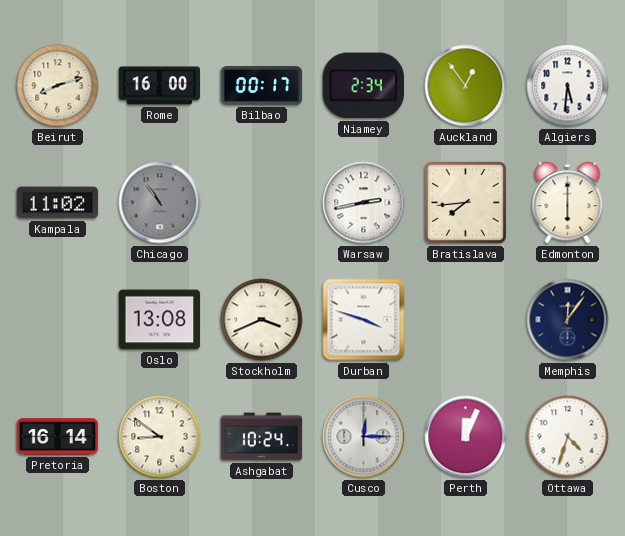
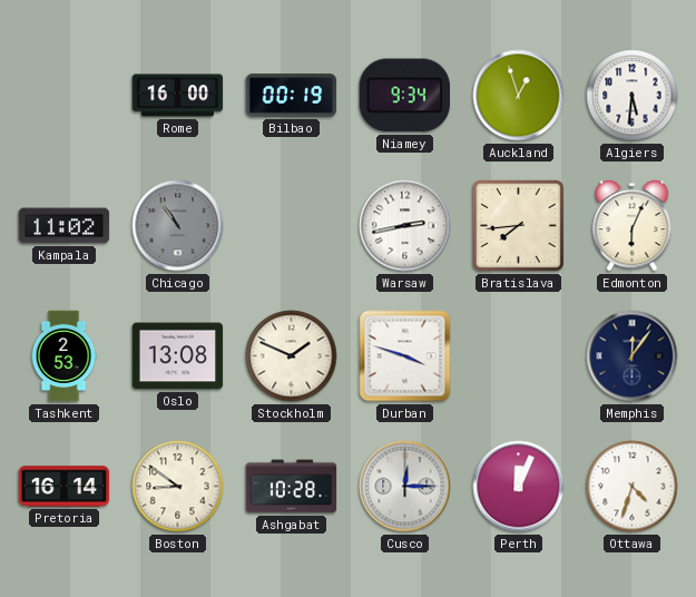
Beirut: 8:12 -> none
Bilbao: 00:17 -> 00:19
Niamey: 2:34 -> 9:34
Auckland: 12:54 -> 12:57
Edmonton: 6:00 -> 6:04
Tashkent: none -> 2:53
Stockholm: 3:41 -> 1:49
Ashgabat: 10:24 -> 10:28
